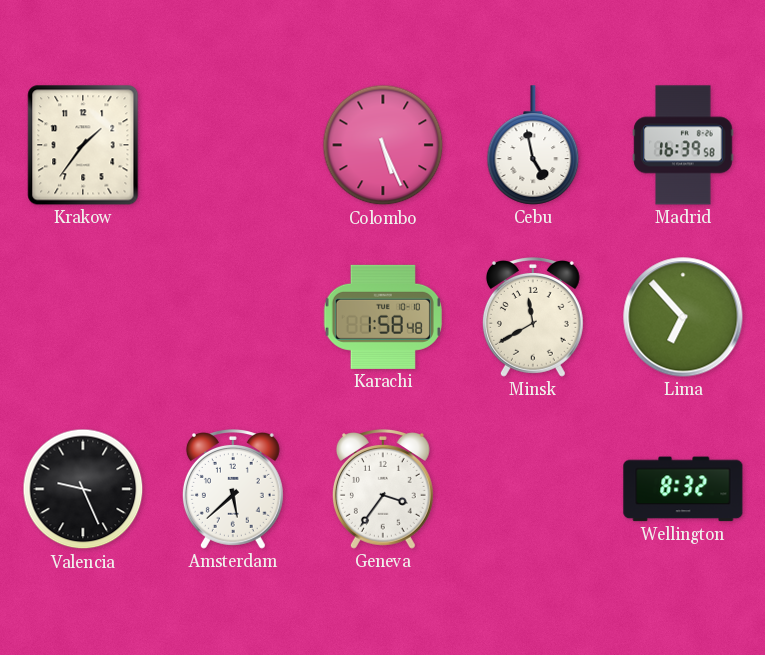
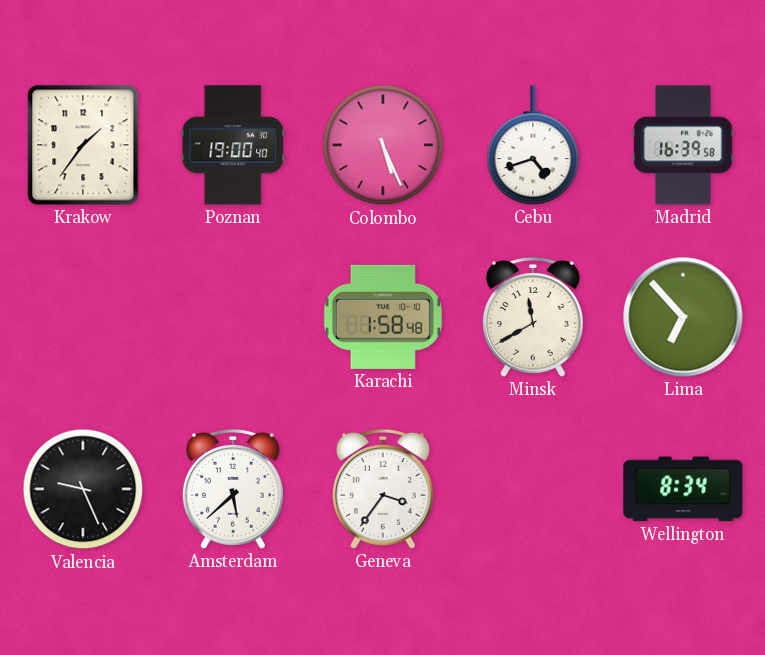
Poznan: none -> 19:00
Cebu: 4:58 -> 4:42
Wellington: 8:32 -> 8:34
